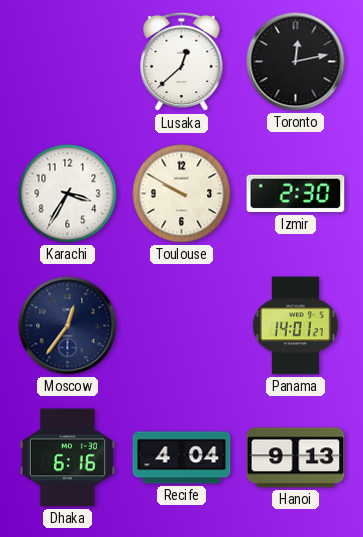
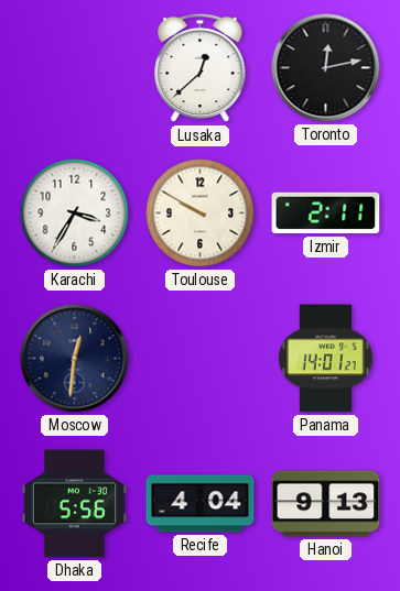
Izmir: 2:30 -> 2:11
Moscow: 12:36 -> 12:31
Dhaka: 6:16 -> 5:56
